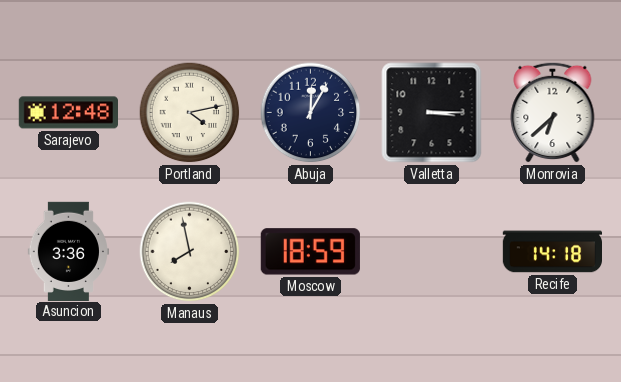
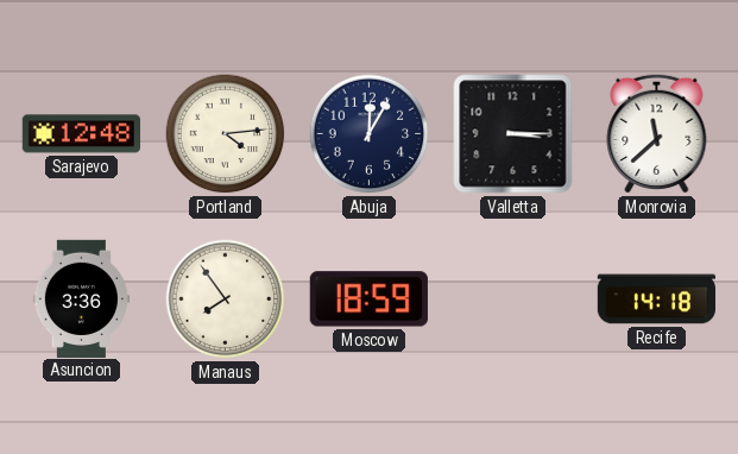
Portland: 4:13 -> 4:14
Monrovia: 6:38 -> 11:38
Manaus: 7:58 -> 7:54
